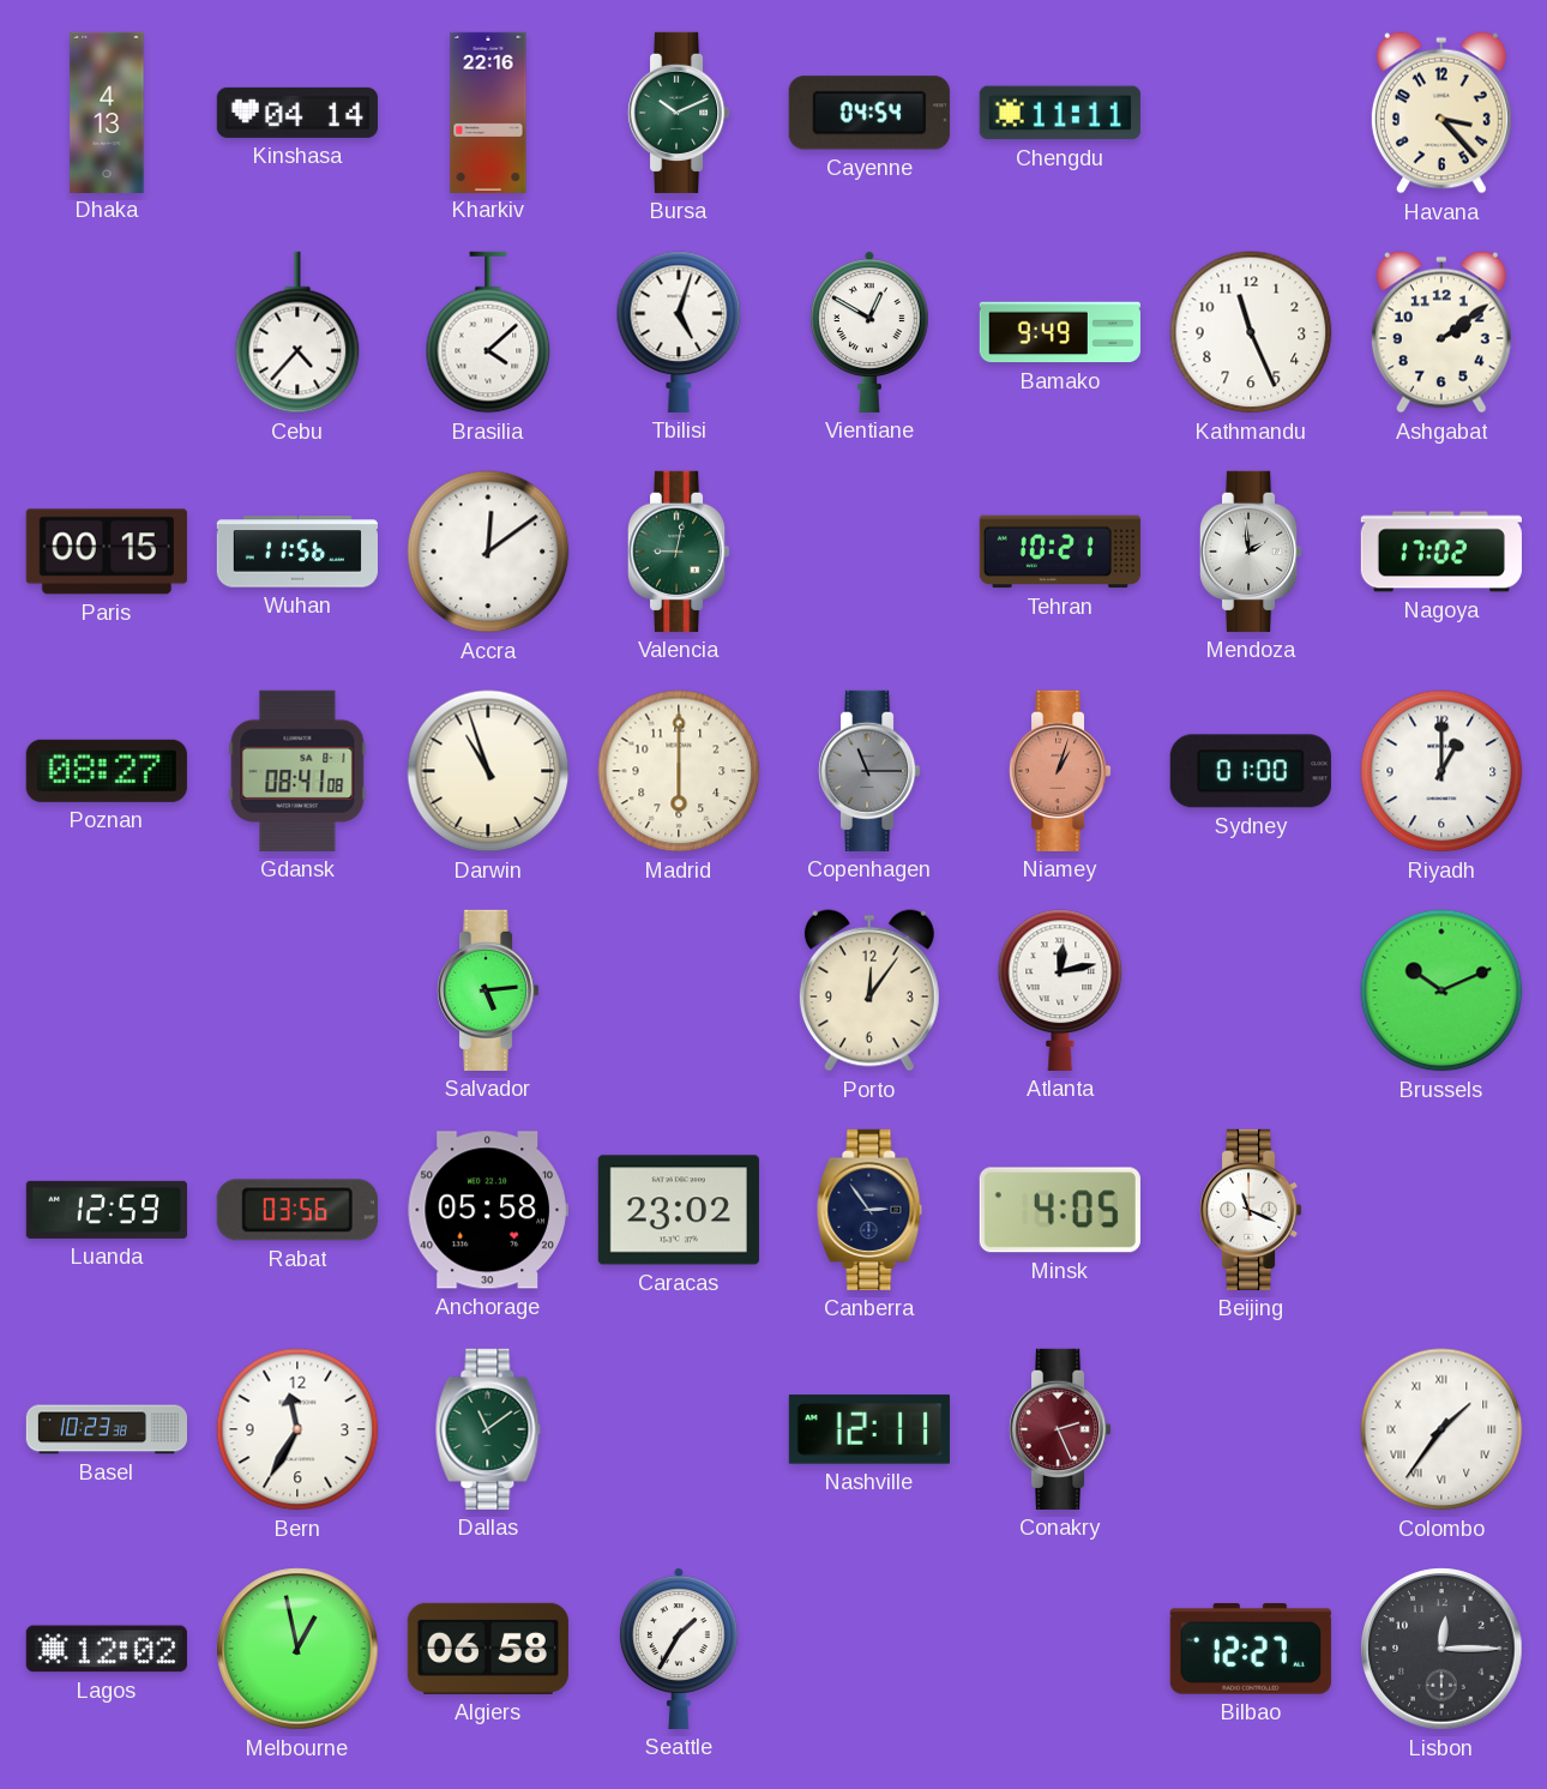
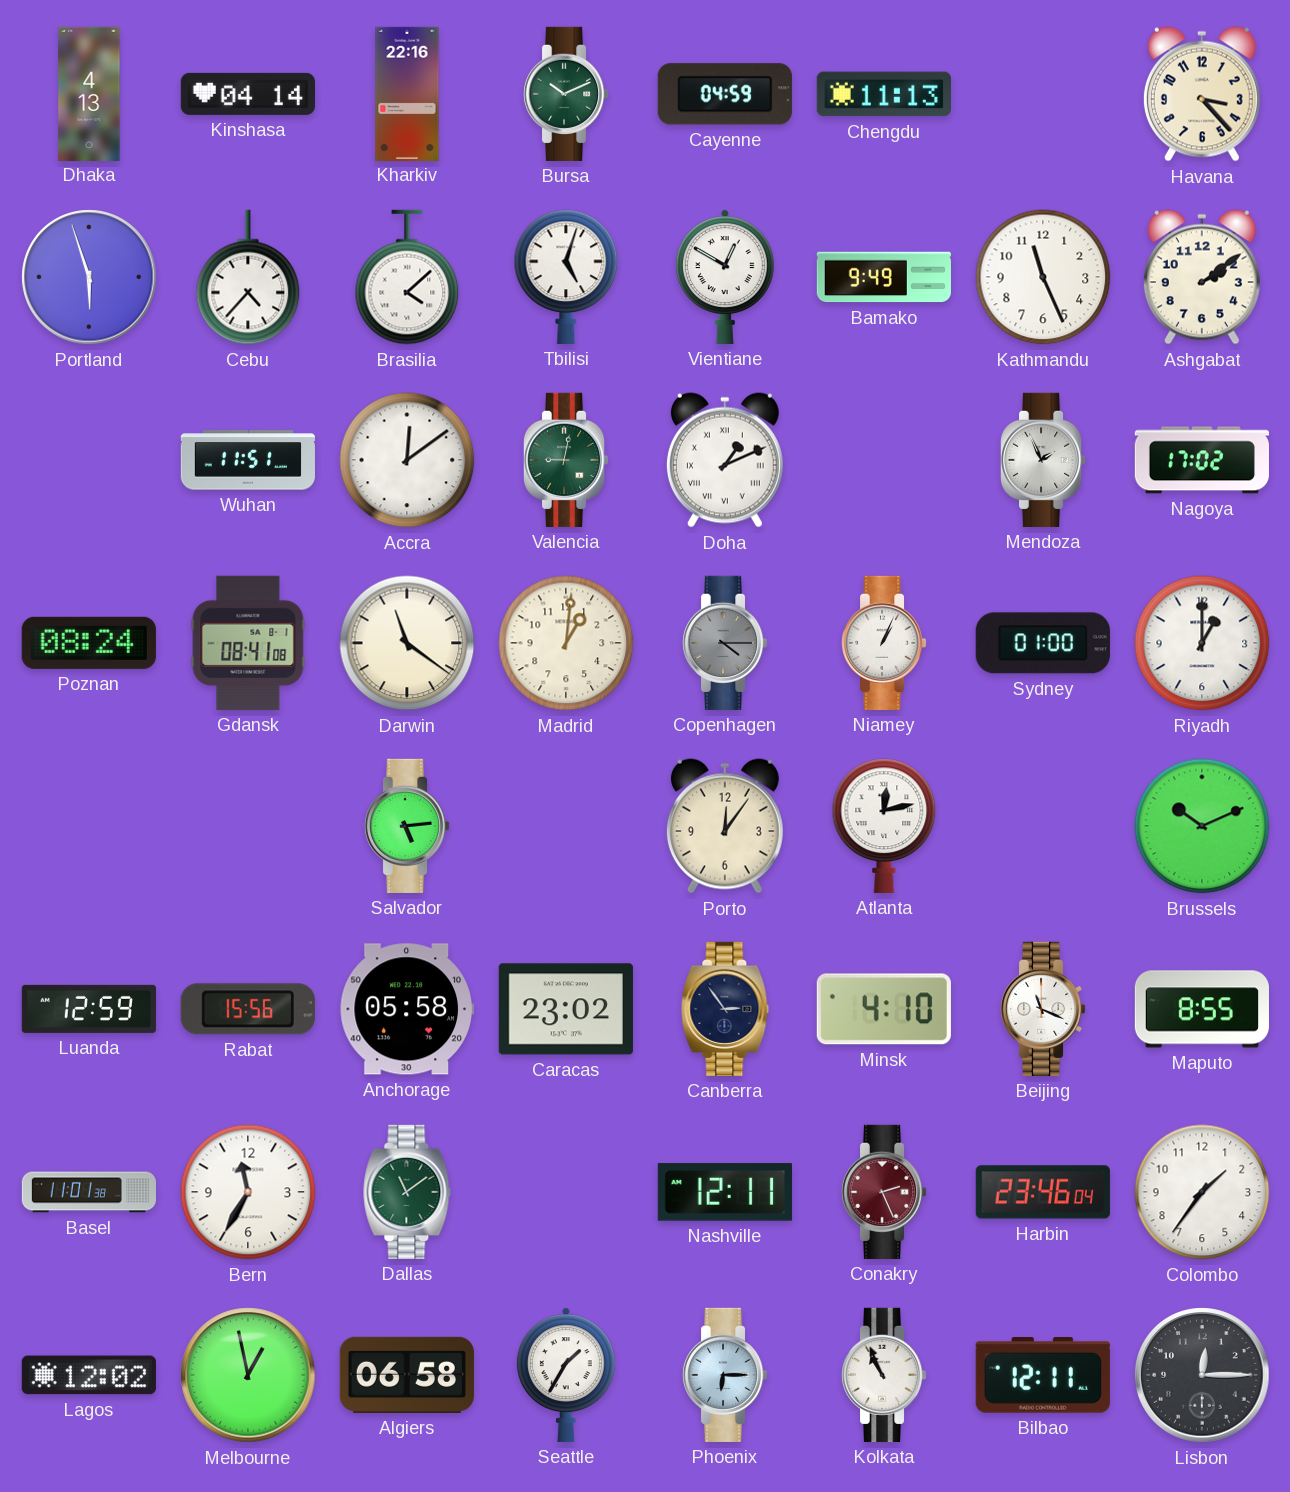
Cayenne: 04:54 -> 04:59
Chengdu: 11:11 -> 11:13
Portland: none -> 5:57
Paris: 00:15 -> none
Wuhan: 11:56 -> 11:51
Doha: none -> 1:11
Tehran: 10:21 -> none
Mendoza: 1:59 -> 1:56
Poznan: 08:27 -> 08:24
Darwin: 10:57 -> 11:21
Madrid: 6:00 -> 1:01
Copenhagen: 11:15 -> 4:15
Niamey: 1:03 -> 1:04
Niamey dial: salmon -> white
Rabat: 03:56 -> 15:56
Minsk: 4:05 -> 4:10
Maputo: none -> 8:55
Basel: 10:23 -> 11:01
Harbin: none -> 23:46
Colombo numerals: Roman -> Arabic
Phoenix: none -> 6:15
Kolkata: none -> 10:56
Bilbao: 12:27 -> 12:11
